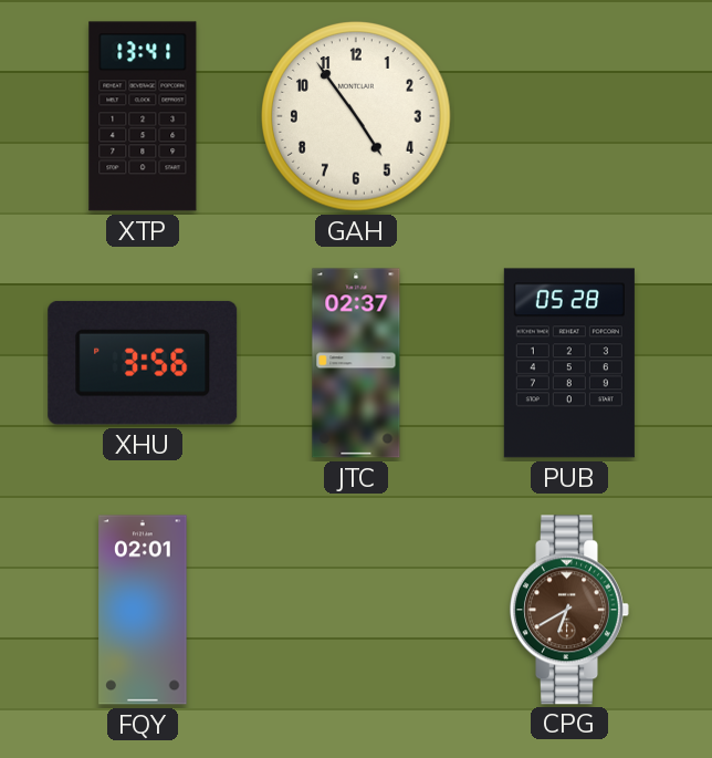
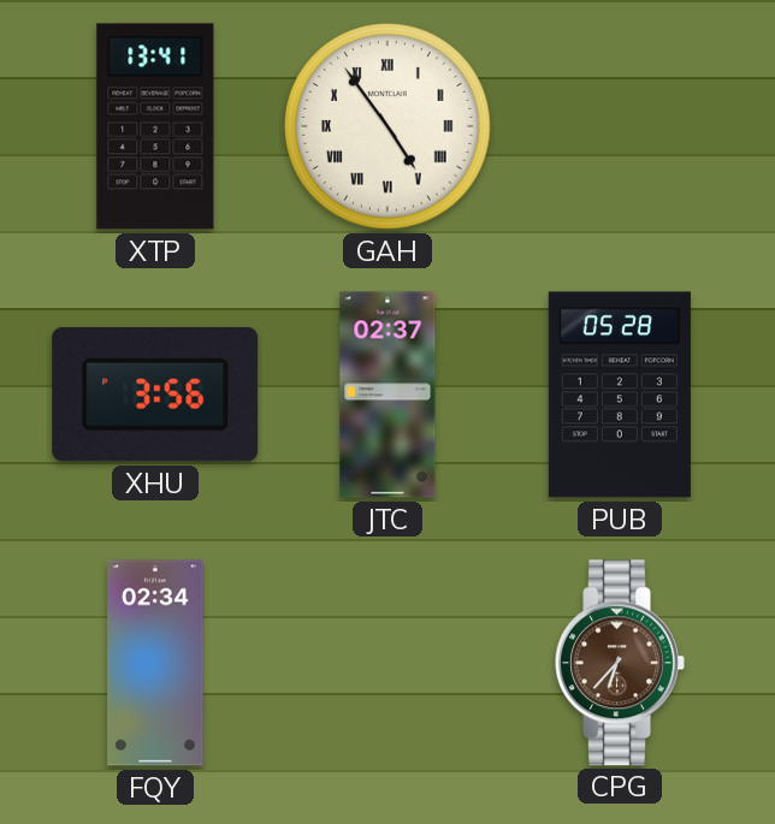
GAH numerals: Arabic -> Roman
FQY: 02:01 -> 02:34
CPG: 6:40 -> 6:37
